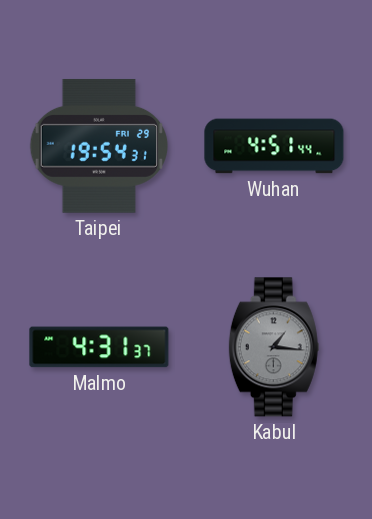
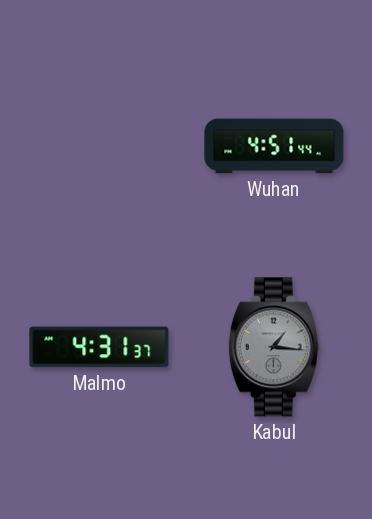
Taipei: 19:54 -> none
